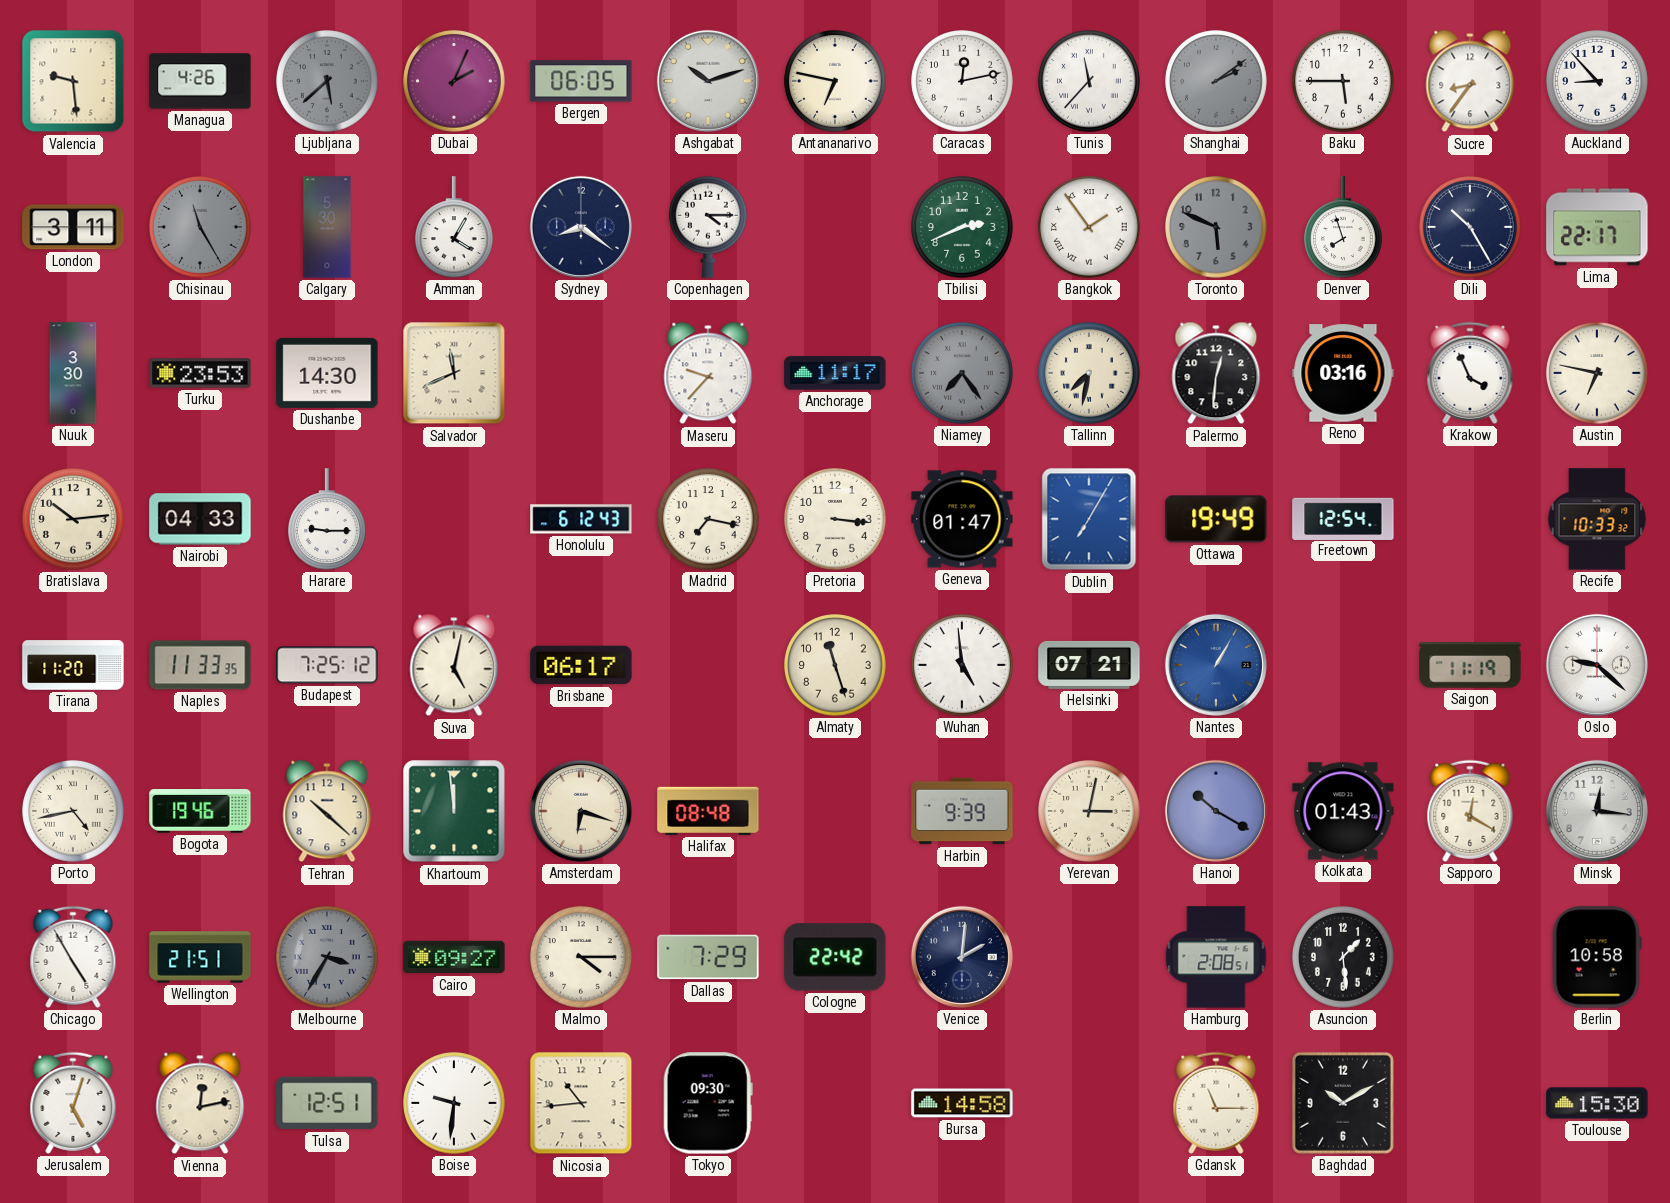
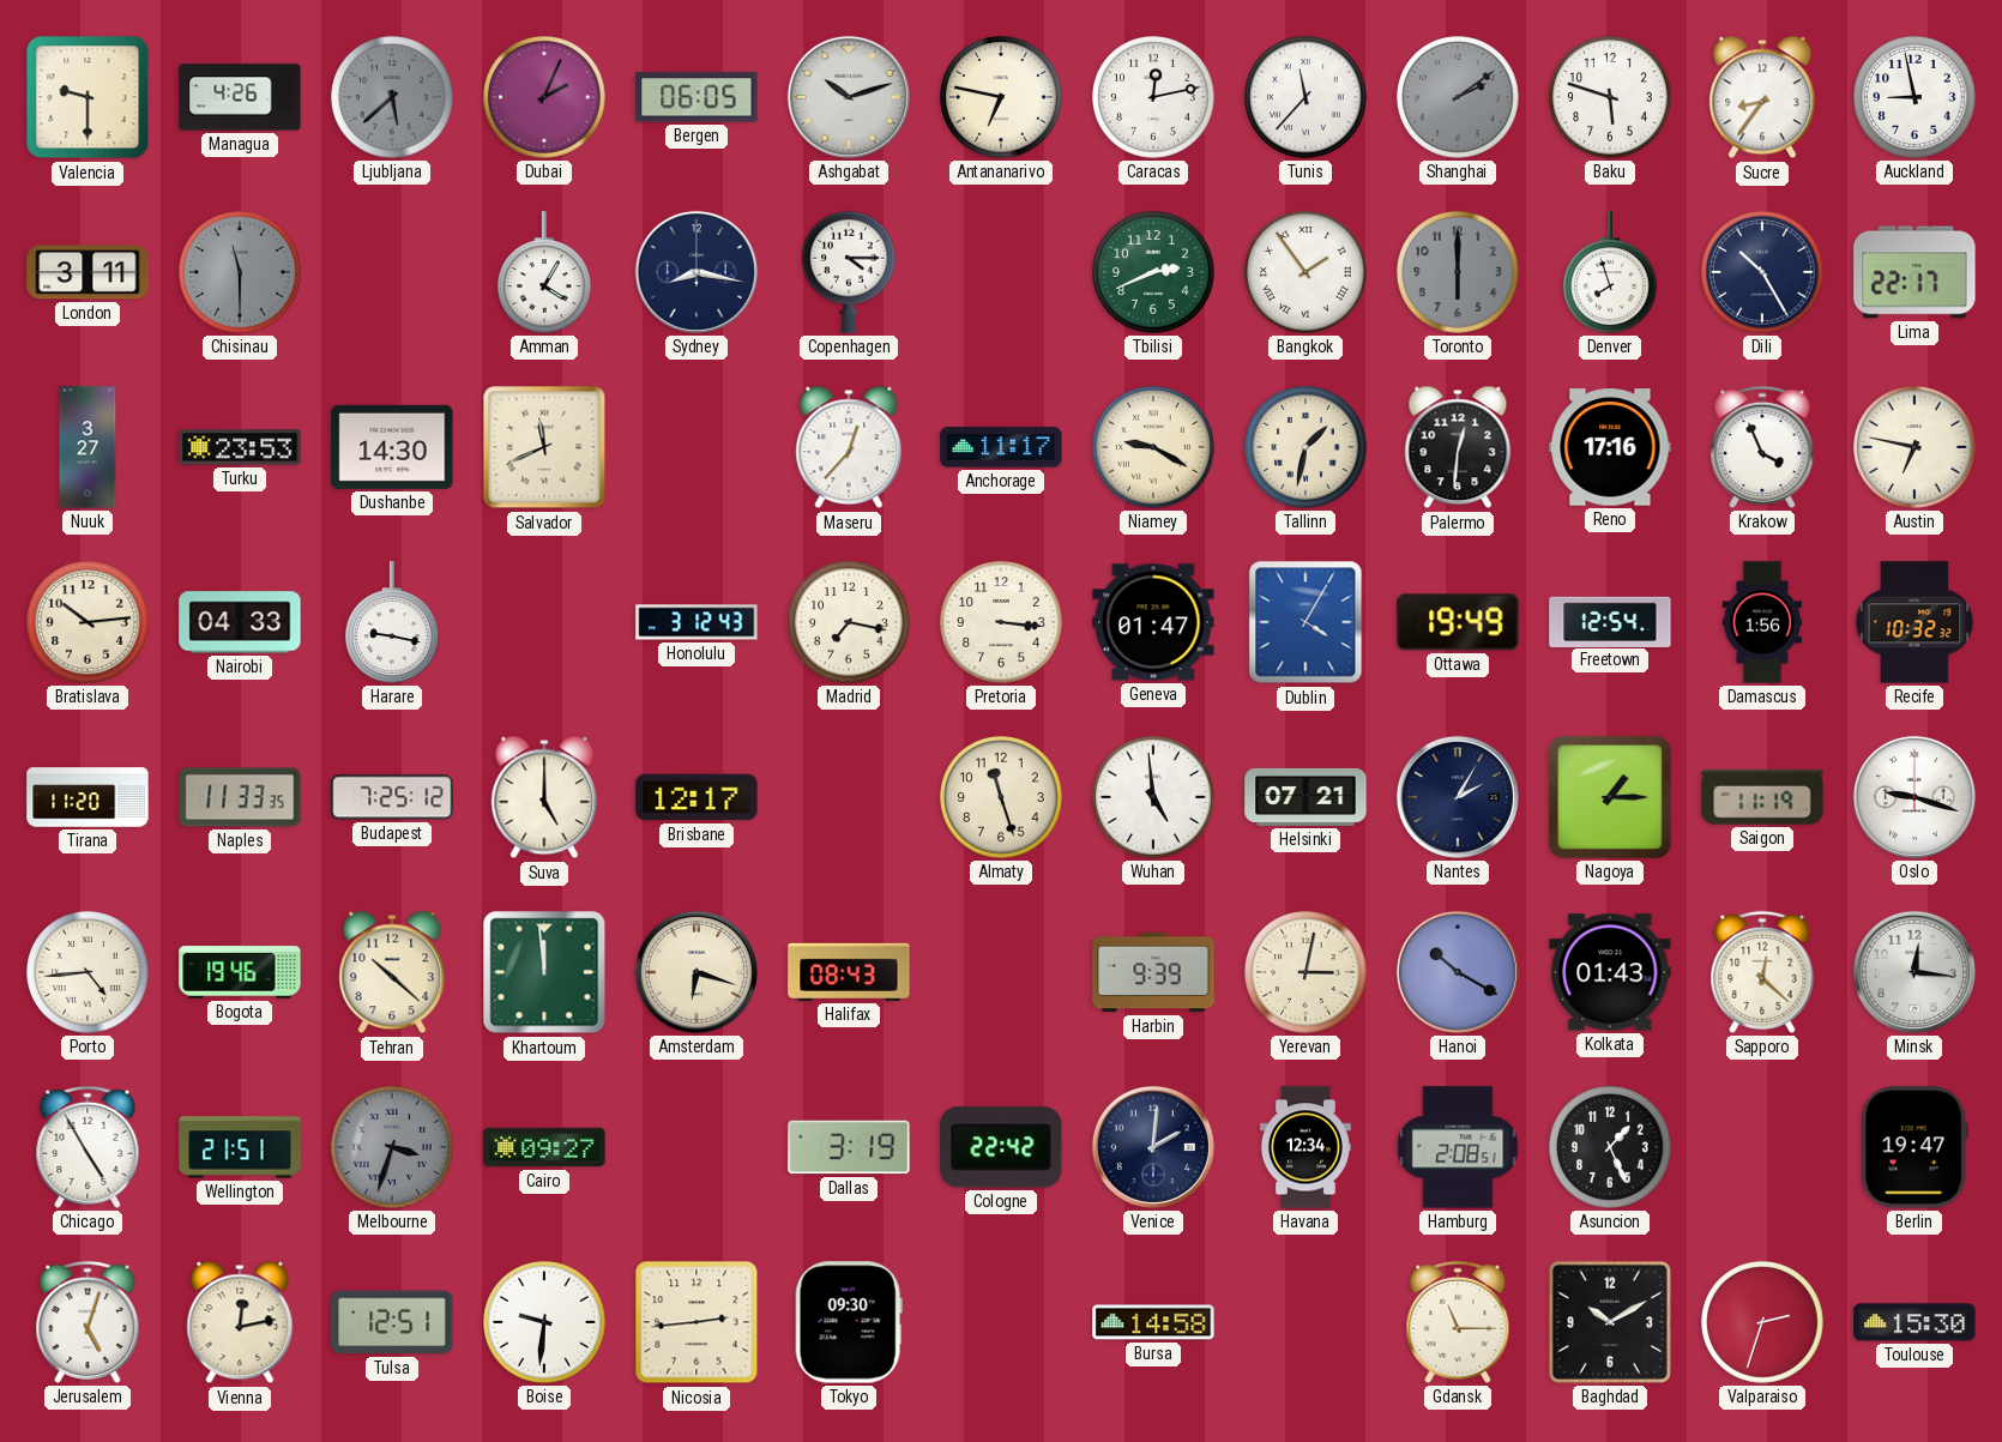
Valencia: 9:29 -> 9:30
Baku: 5:45 -> 5:48
Auckland: 8:53 -> 8:58
Chisinau: 11:25 -> 11:30
Calgary: 5:30 -> none
Sydney: 8:21 -> 8:17
Toronto: 5:49 -> 6:00
Nuuk: 3:30 -> 3:27
Maseru: 9:37 -> 12:37
Niamey: 7:24 -> 9:20
Niamey dial: grey -> cream
Tallinn: 7:32 -> 1:32
Reno: 03:16 -> 17:16
Harare: 9:15 -> 9:17
Honolulu: 6:12 -> 3:12
Dublin: 7:05 -> 4:05
Damascus: none -> 1:56
Recife: 10:33 -> 10:32
Suva: 5:02 -> 5:00
Brisbane: 06:17 -> 12:17
Nantes: 1:05 -> 2:05
Nantes dial: blue -> navy
Nagoya: none -> 1:15
Oslo: 9:22 -> 9:18
Porto: 4:43 -> 4:44
Halifax: 08:48 -> 08:43
Sapporo: 12:20 -> 12:22
Melbourne: 3:35 -> 3:33
Malmo: 4:15 -> none
Dallas: 7:29 -> 3:19
Havana: none -> 12:34
Asuncion: 1:29 -> 1:26
Berlin: 10:58 -> 19:47
Nicosia: 10:44 -> 2:44
Valparaiso: none -> 2:33
